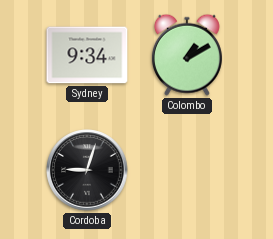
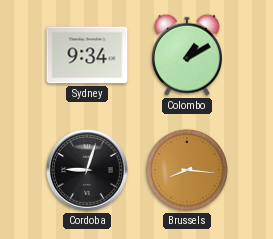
Brussels: none -> 8:16
